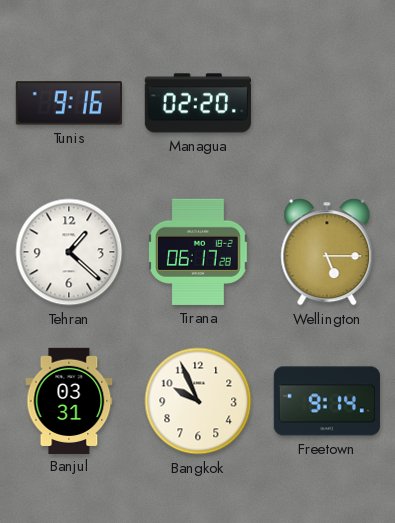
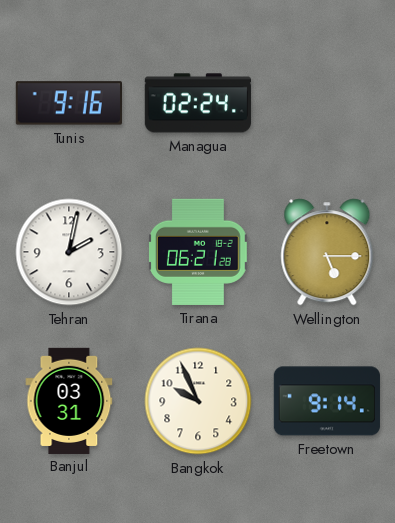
Managua: 02:20 -> 02:24
Tehran: 1:22 -> 2:02
Tirana: 06:17 -> 06:21
